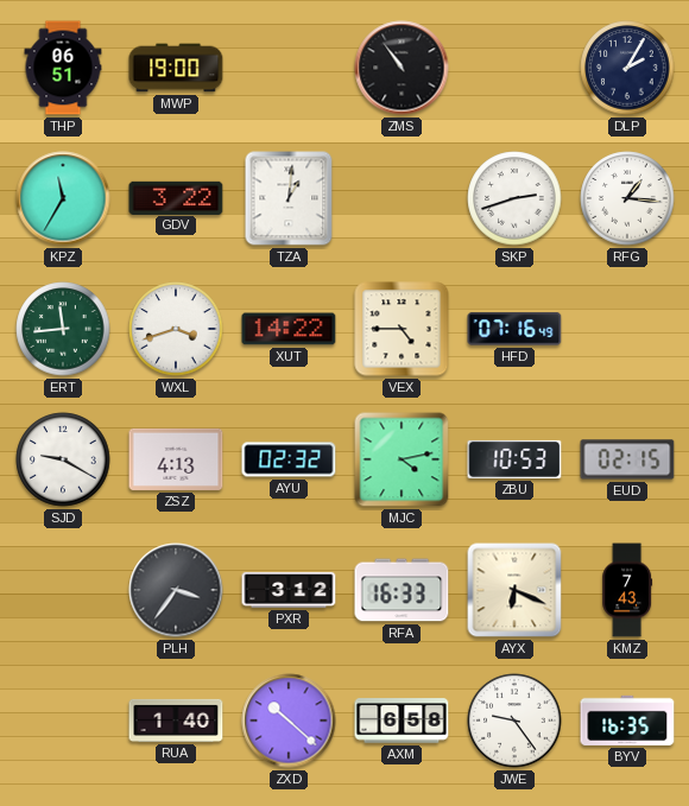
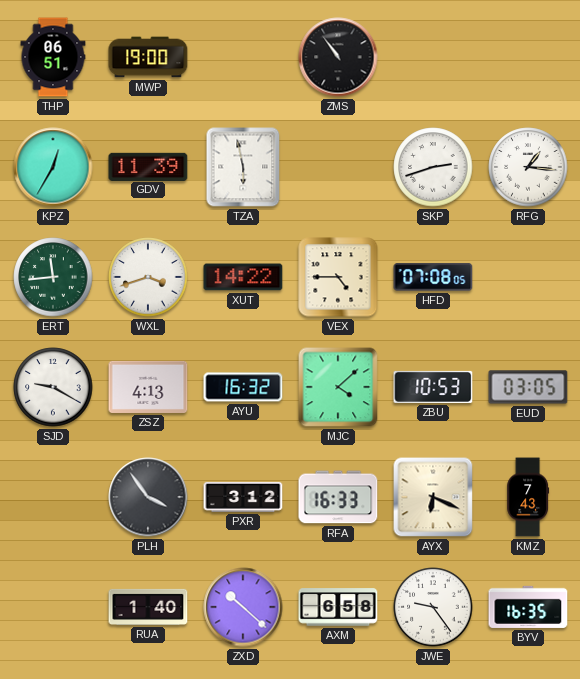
DLP: 2:05 -> none
KPZ: 11:35 -> 12:35
GDV: 3:22 -> 11:39
TZA: 1:01 -> 5:58
HFD: 07:16 -> 07:08
AYU: 02:32 -> 16:32
MJC: 4:13 -> 4:08
EUD: 02:15 -> 03:05
PLH: 3:36 -> 3:54
